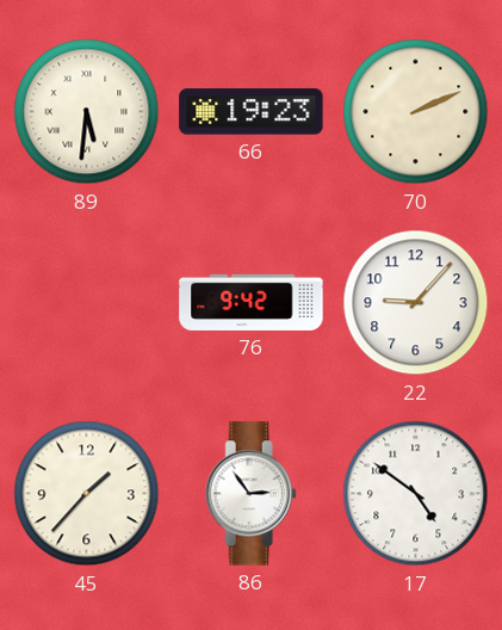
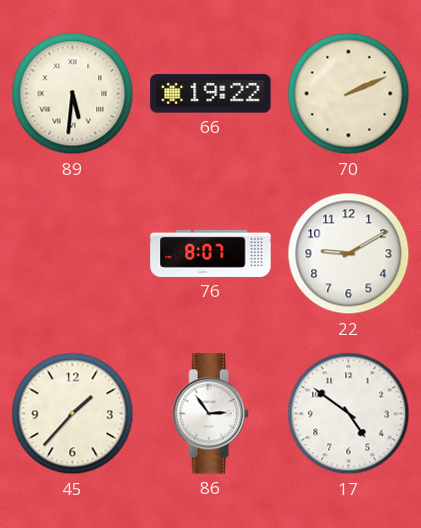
66: 19:23 -> 19:22
76: 9:42 -> 8:07
22: 9:07 -> 9:10
